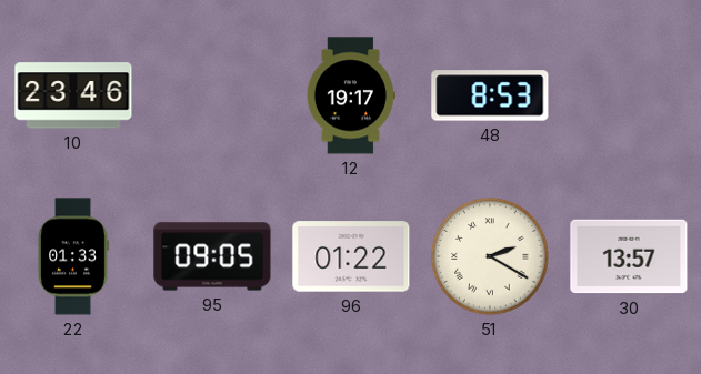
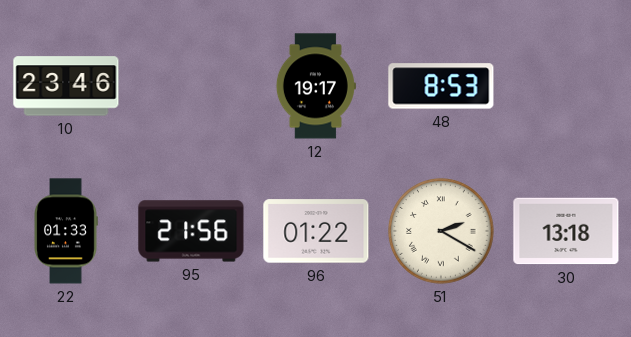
95: 09:05 -> 21:56
30: 13:57 -> 13:18
